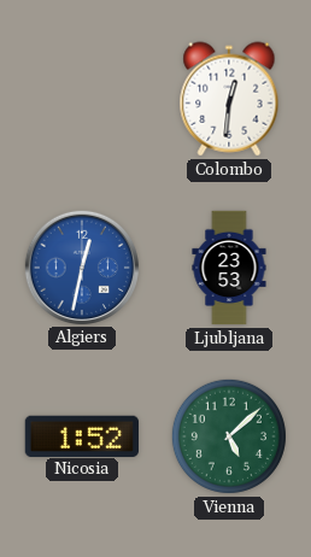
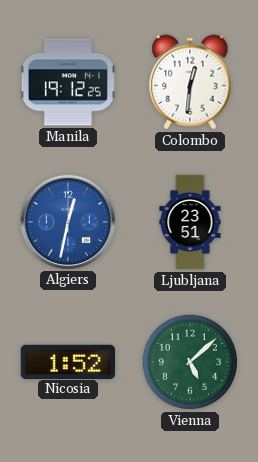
Manila: none -> 19:12
Ljubljana: 23:53 -> 23:51
